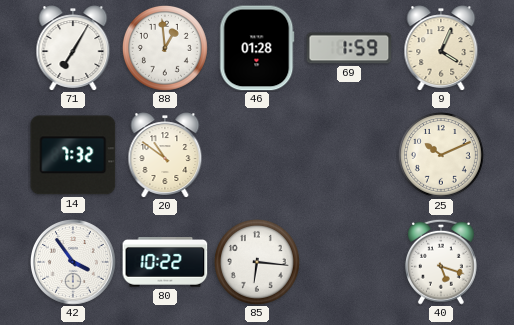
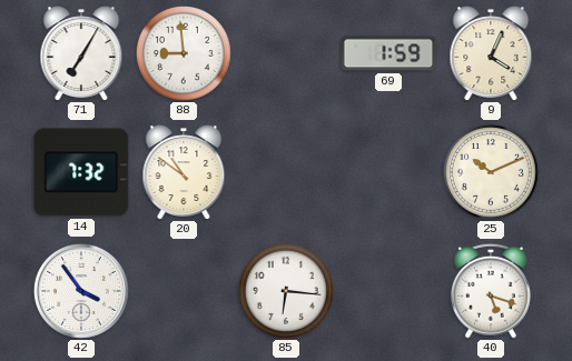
88: 12:59 -> 8:59
46: 01:28 -> none
80: 10:22 -> none
